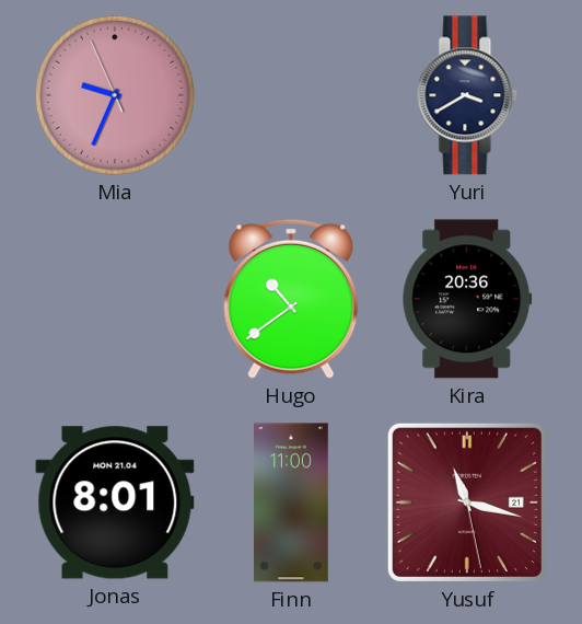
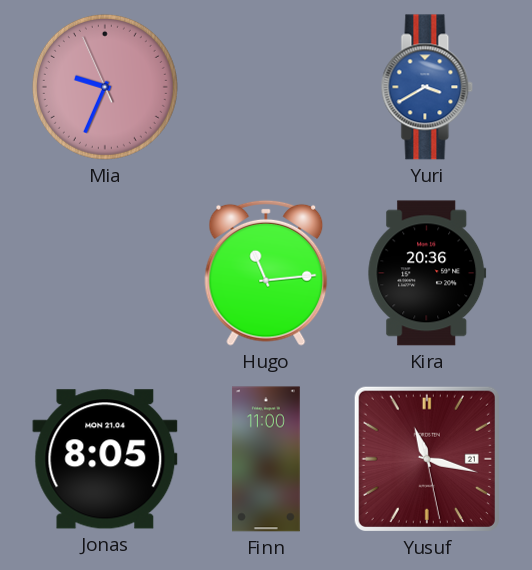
Yuri dial: navy -> blue
Hugo: 10:39 -> 11:14
Jonas: 8:01 -> 8:05
